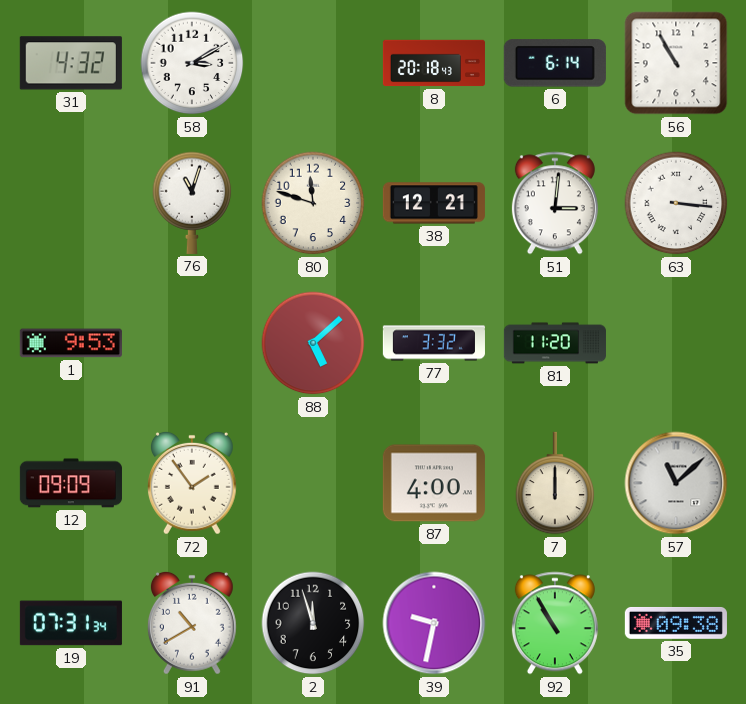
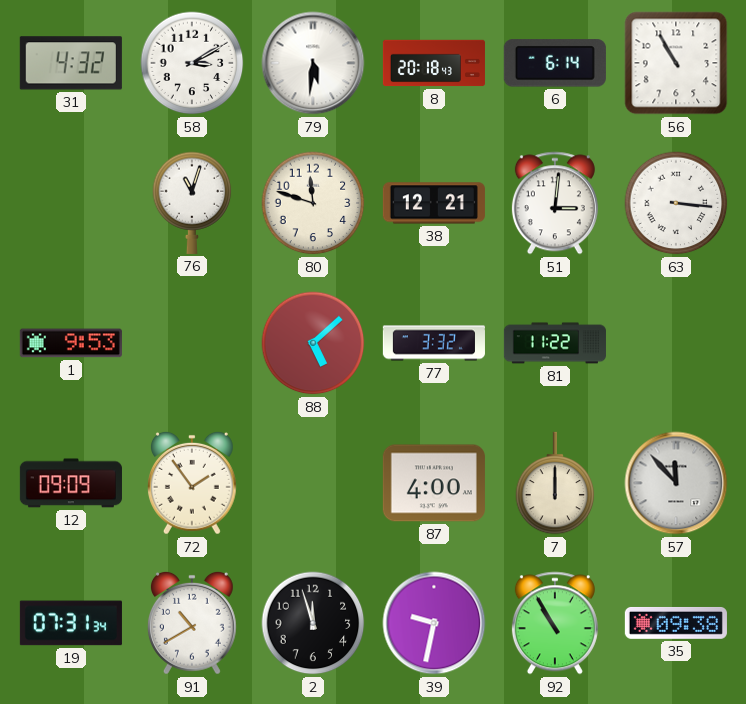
79: none -> 5:31
81: 11:20 -> 11:22
57: 11:08 -> 11:53
